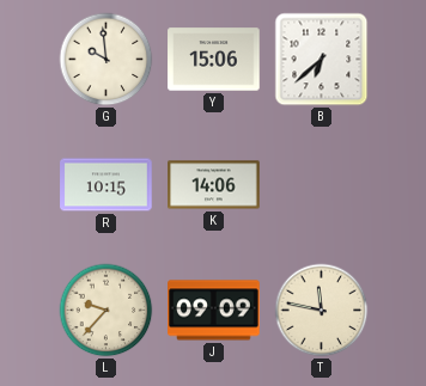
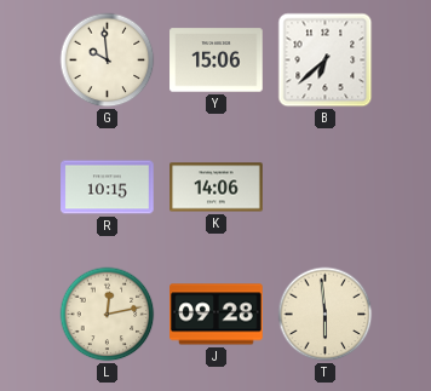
L: 9:37 -> 12:13
J: 09:09 -> 09:28
T: 11:47 -> 5:59
